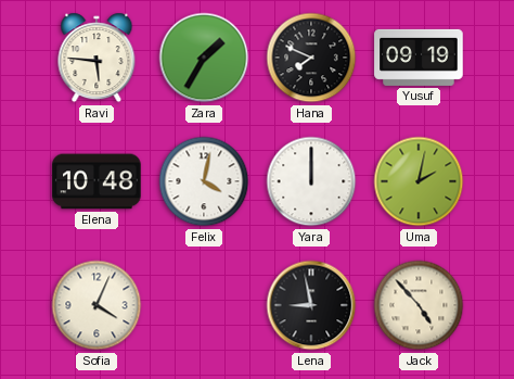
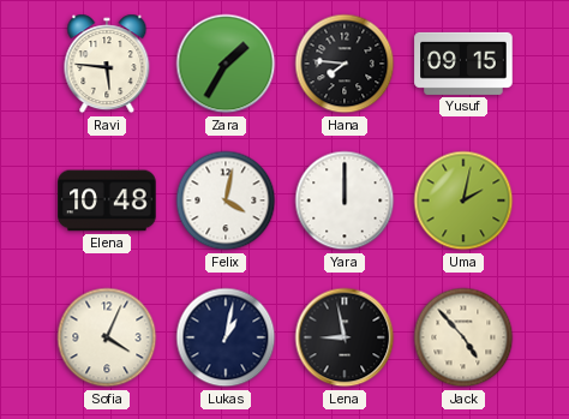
Hana: 7:49 -> 7:46
Yusuf: 09:19 -> 09:15
Lukas: none -> 1:02
